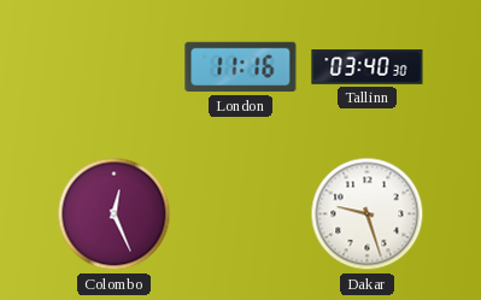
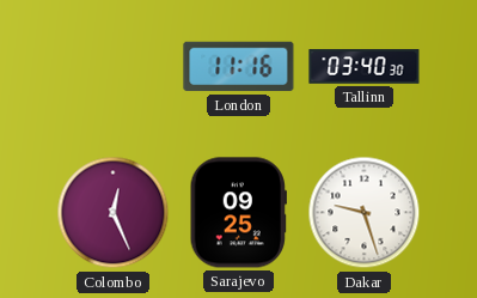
Sarajevo: none -> 09:25
